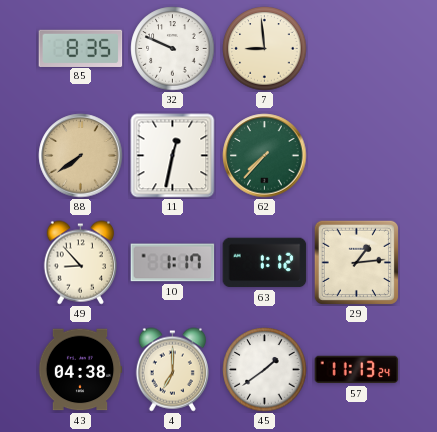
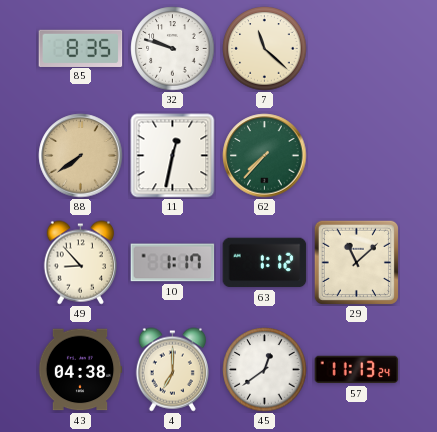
32: 9:49 -> 9:48
7: 8:59 -> 11:22
29: 1:14 -> 11:08
45: 1:39 -> 12:39
